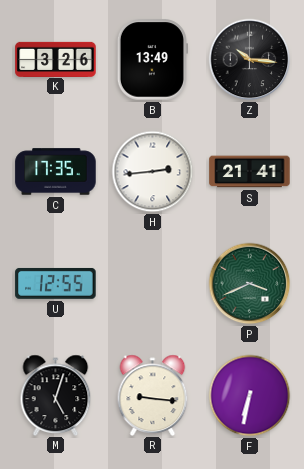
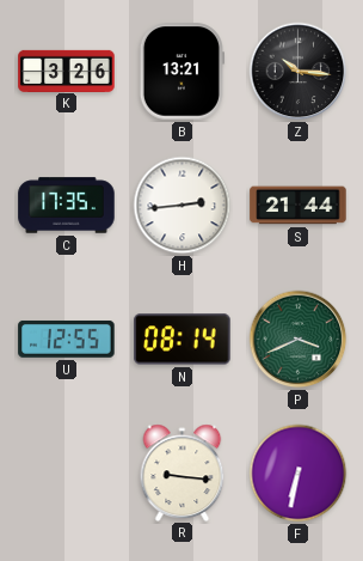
B: 13:49 -> 13:21
S: 21:41 -> 21:44
N: none -> 08:14
M: 5:03 -> none
